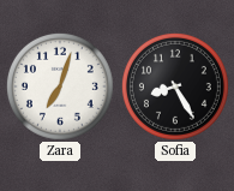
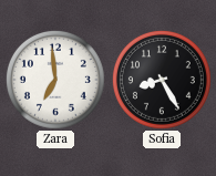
Zara: 7:03 -> 6:59
